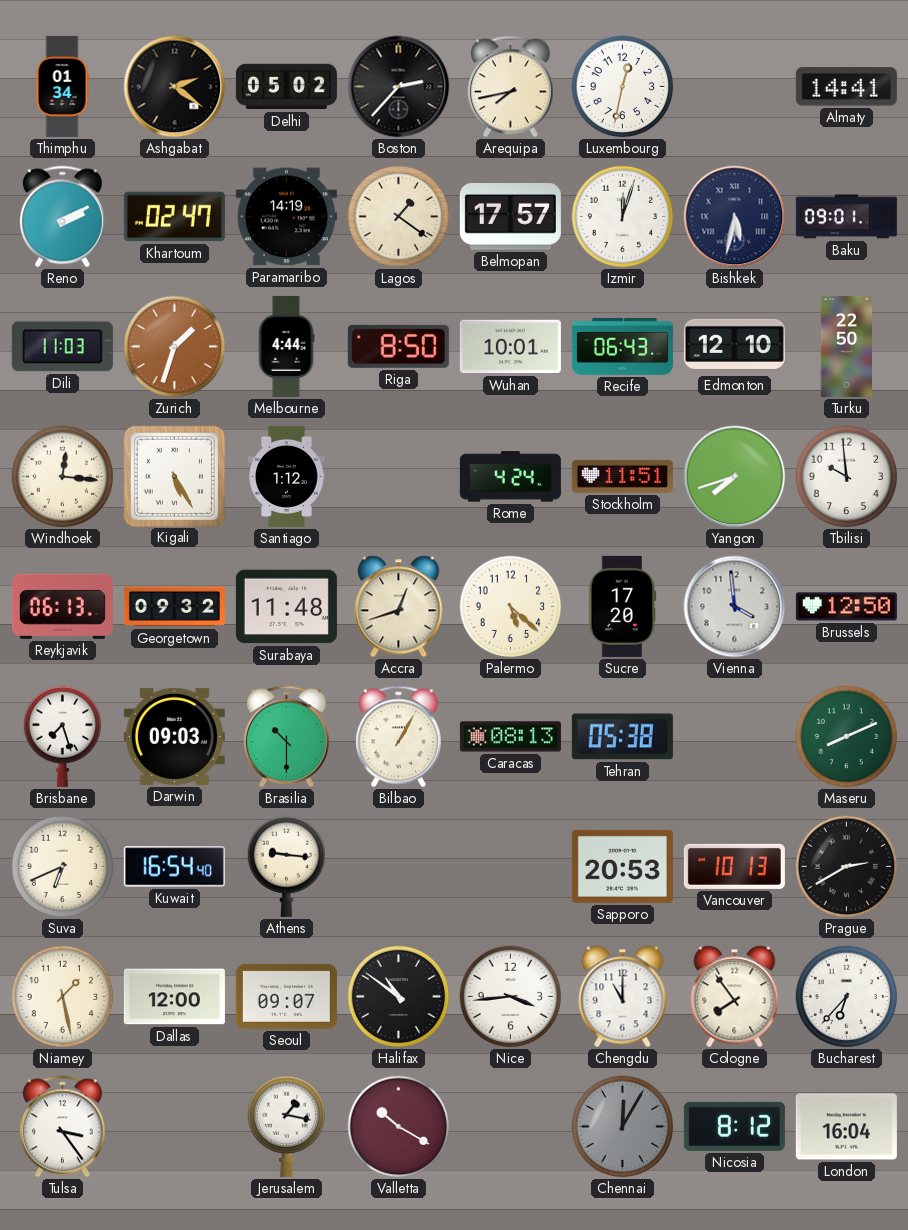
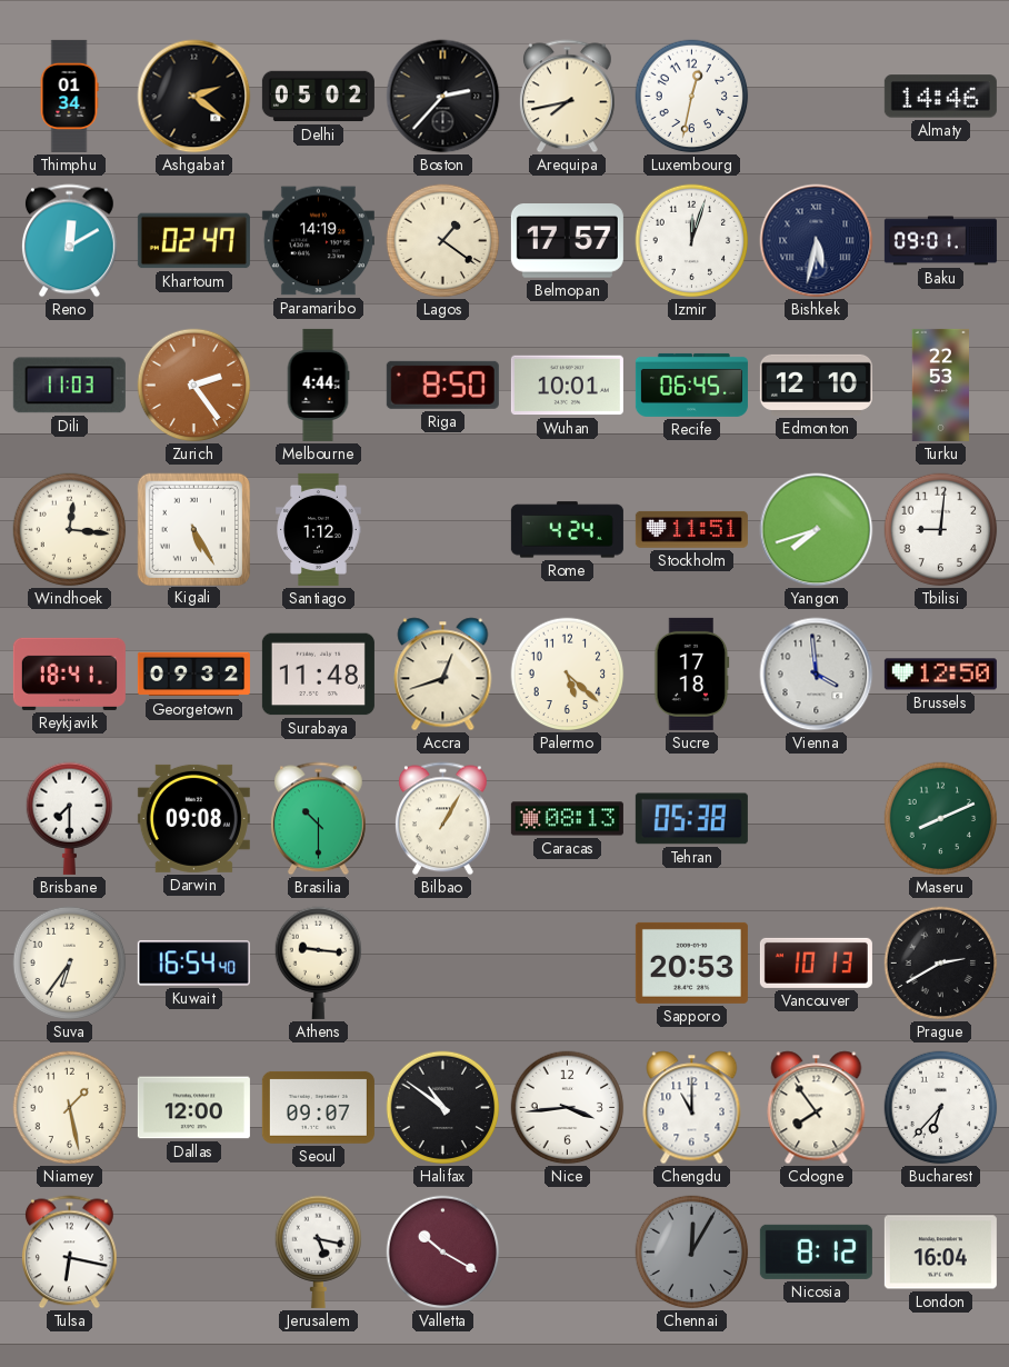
Almaty: 14:41 -> 14:46
Reno: 2:10 -> 12:10
Zurich: 1:33 -> 2:24
Recife: 06:43 -> 06:45
Turku: 22:50 -> 22:53
Tbilisi: 9:59 -> 9:01
Reykjavik: 06:13 -> 18:41
Sucre: 17:20 -> 17:18
Brisbane: 7:27 -> 7:30
Darwin: 09:03 -> 09:08
Suva: 6:41 -> 6:36
Tulsa: 3:24 -> 6:17
Jerusalem: 1:17 -> 5:17
